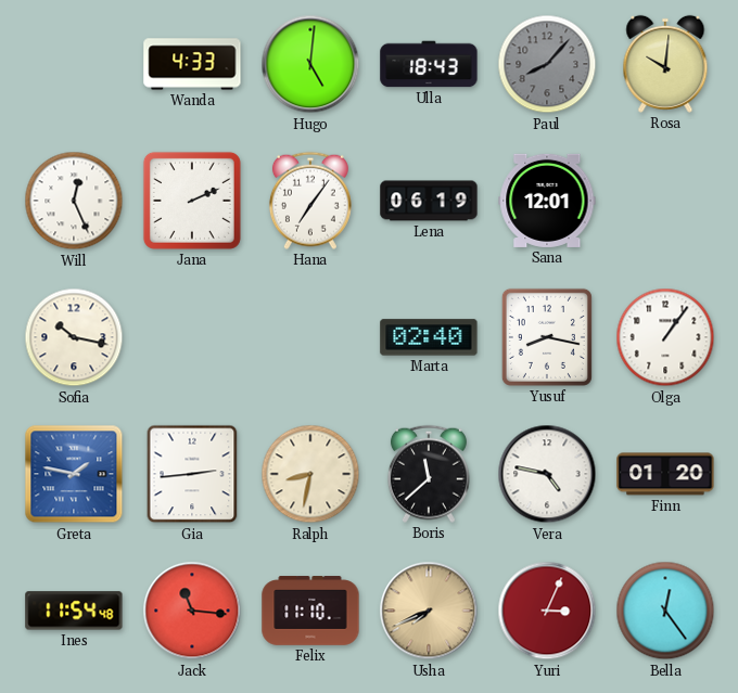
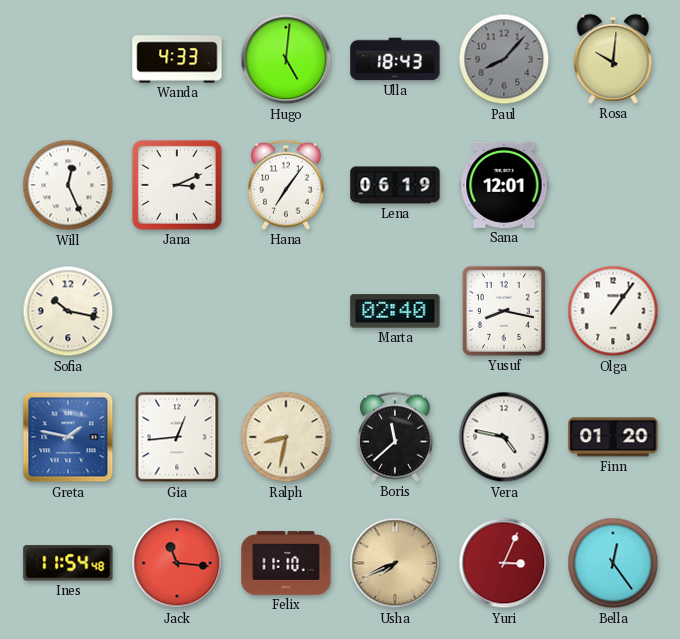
Jana: 2:11 -> 3:11
Gia: 2:44 -> 12:44
